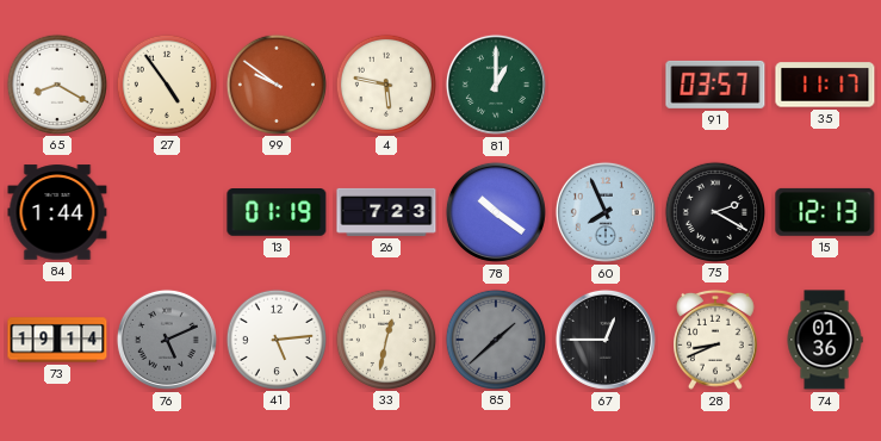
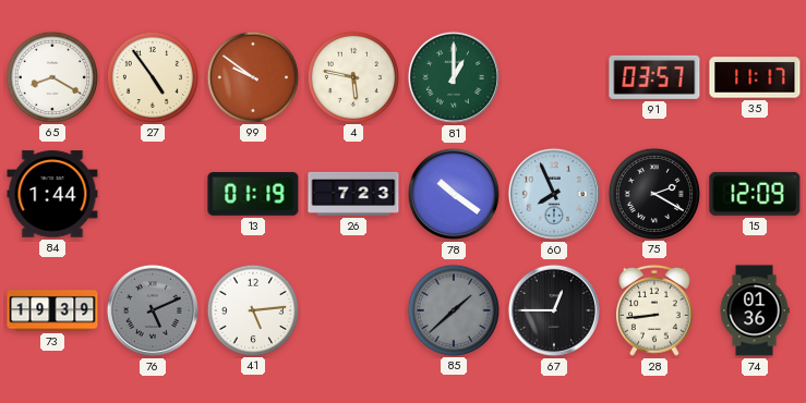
15: 12:13 -> 12:09
73: 19:14 -> 19:39
33: 12:32 -> none
28: 8:41 -> 8:44
